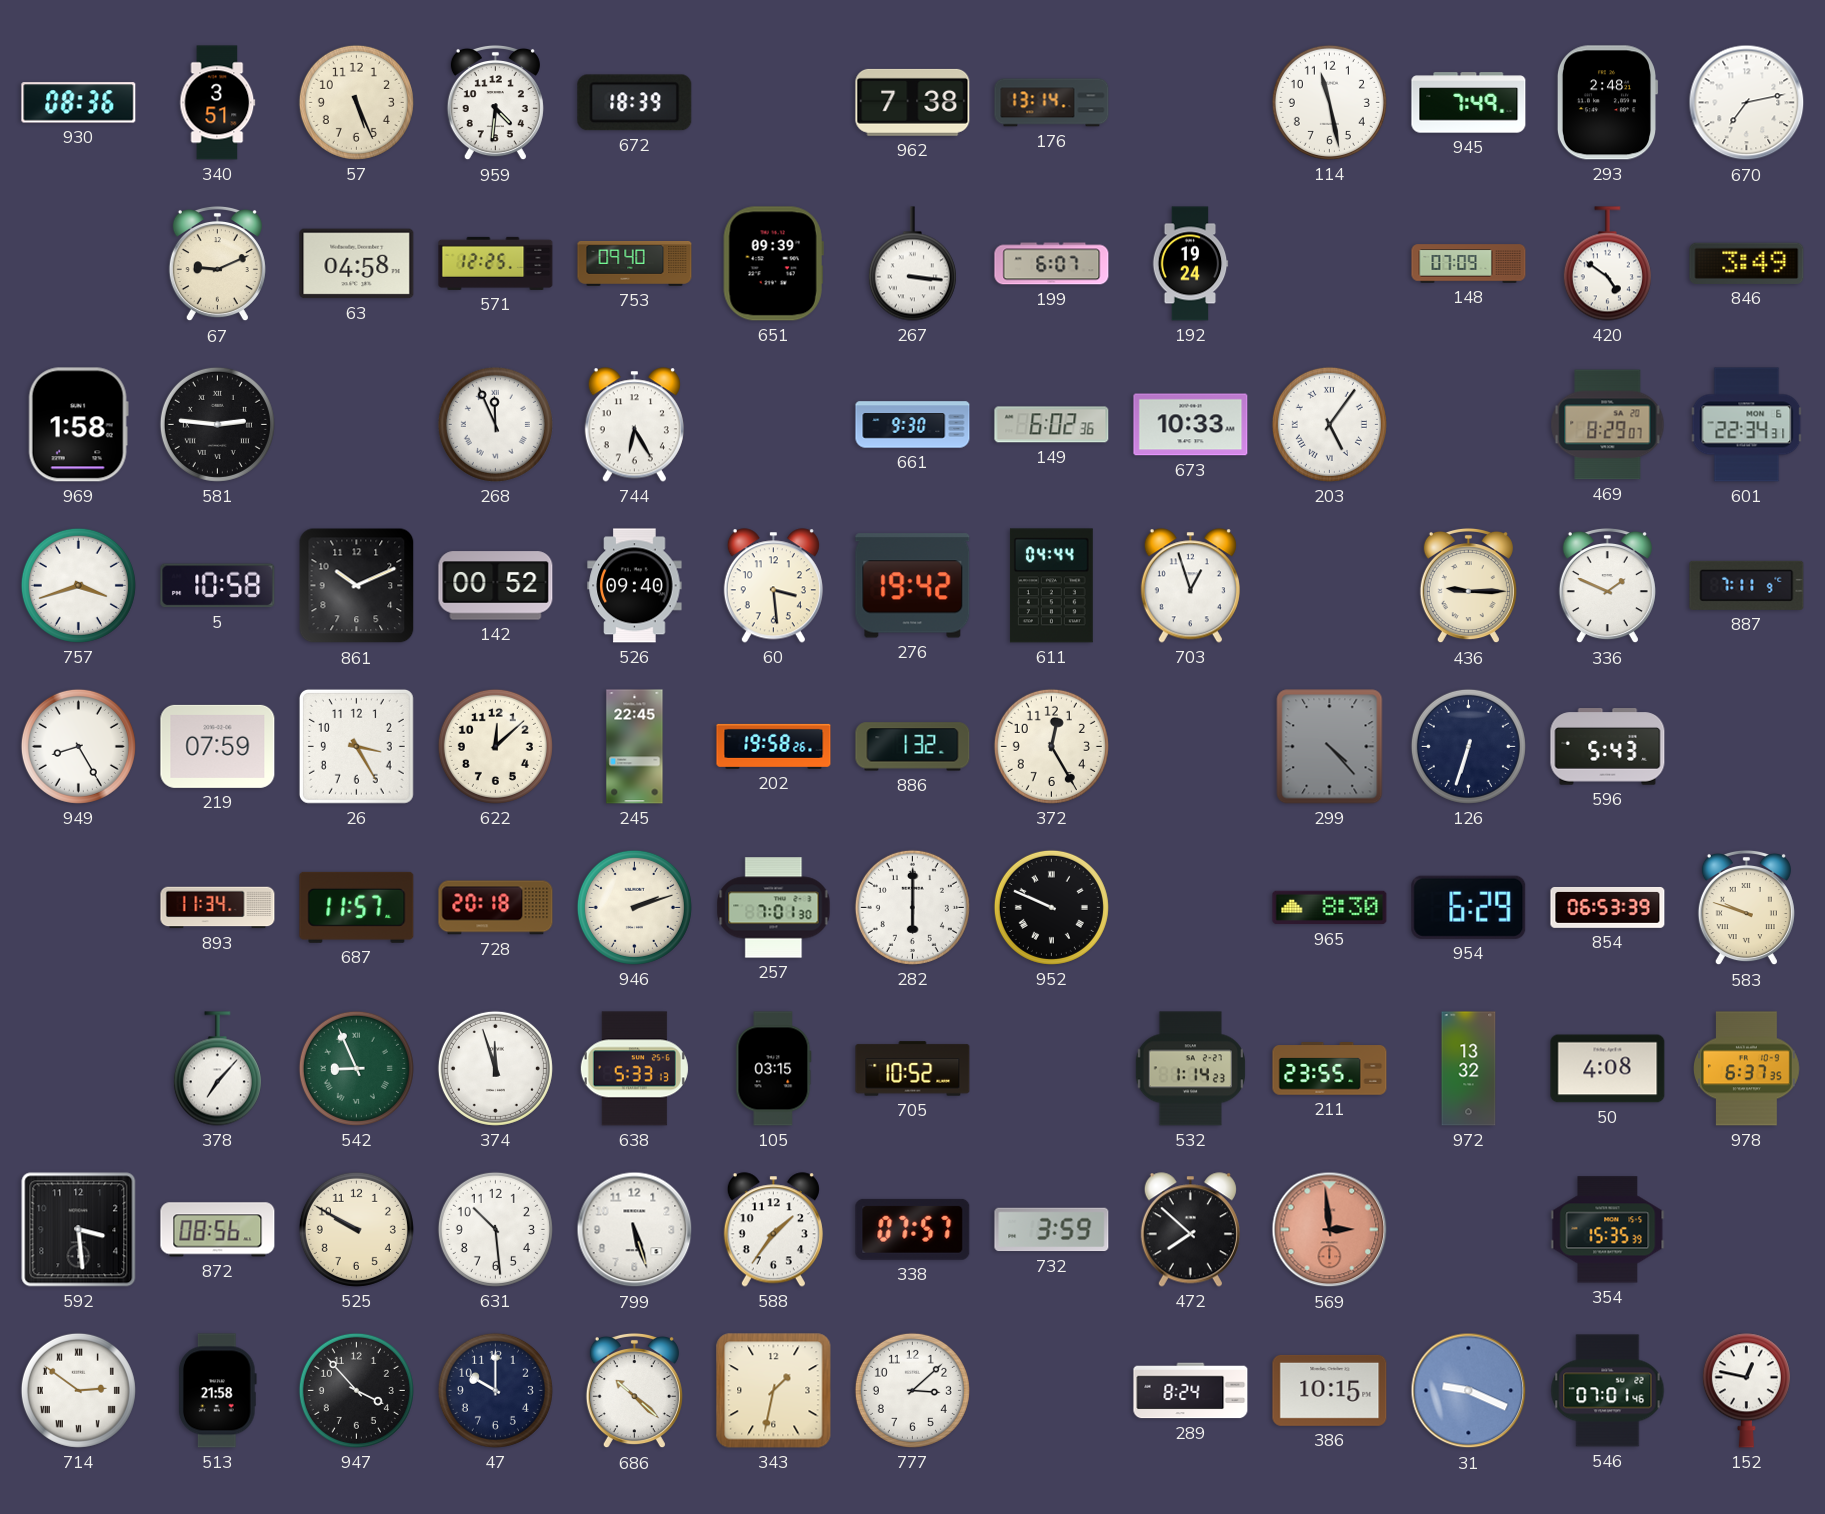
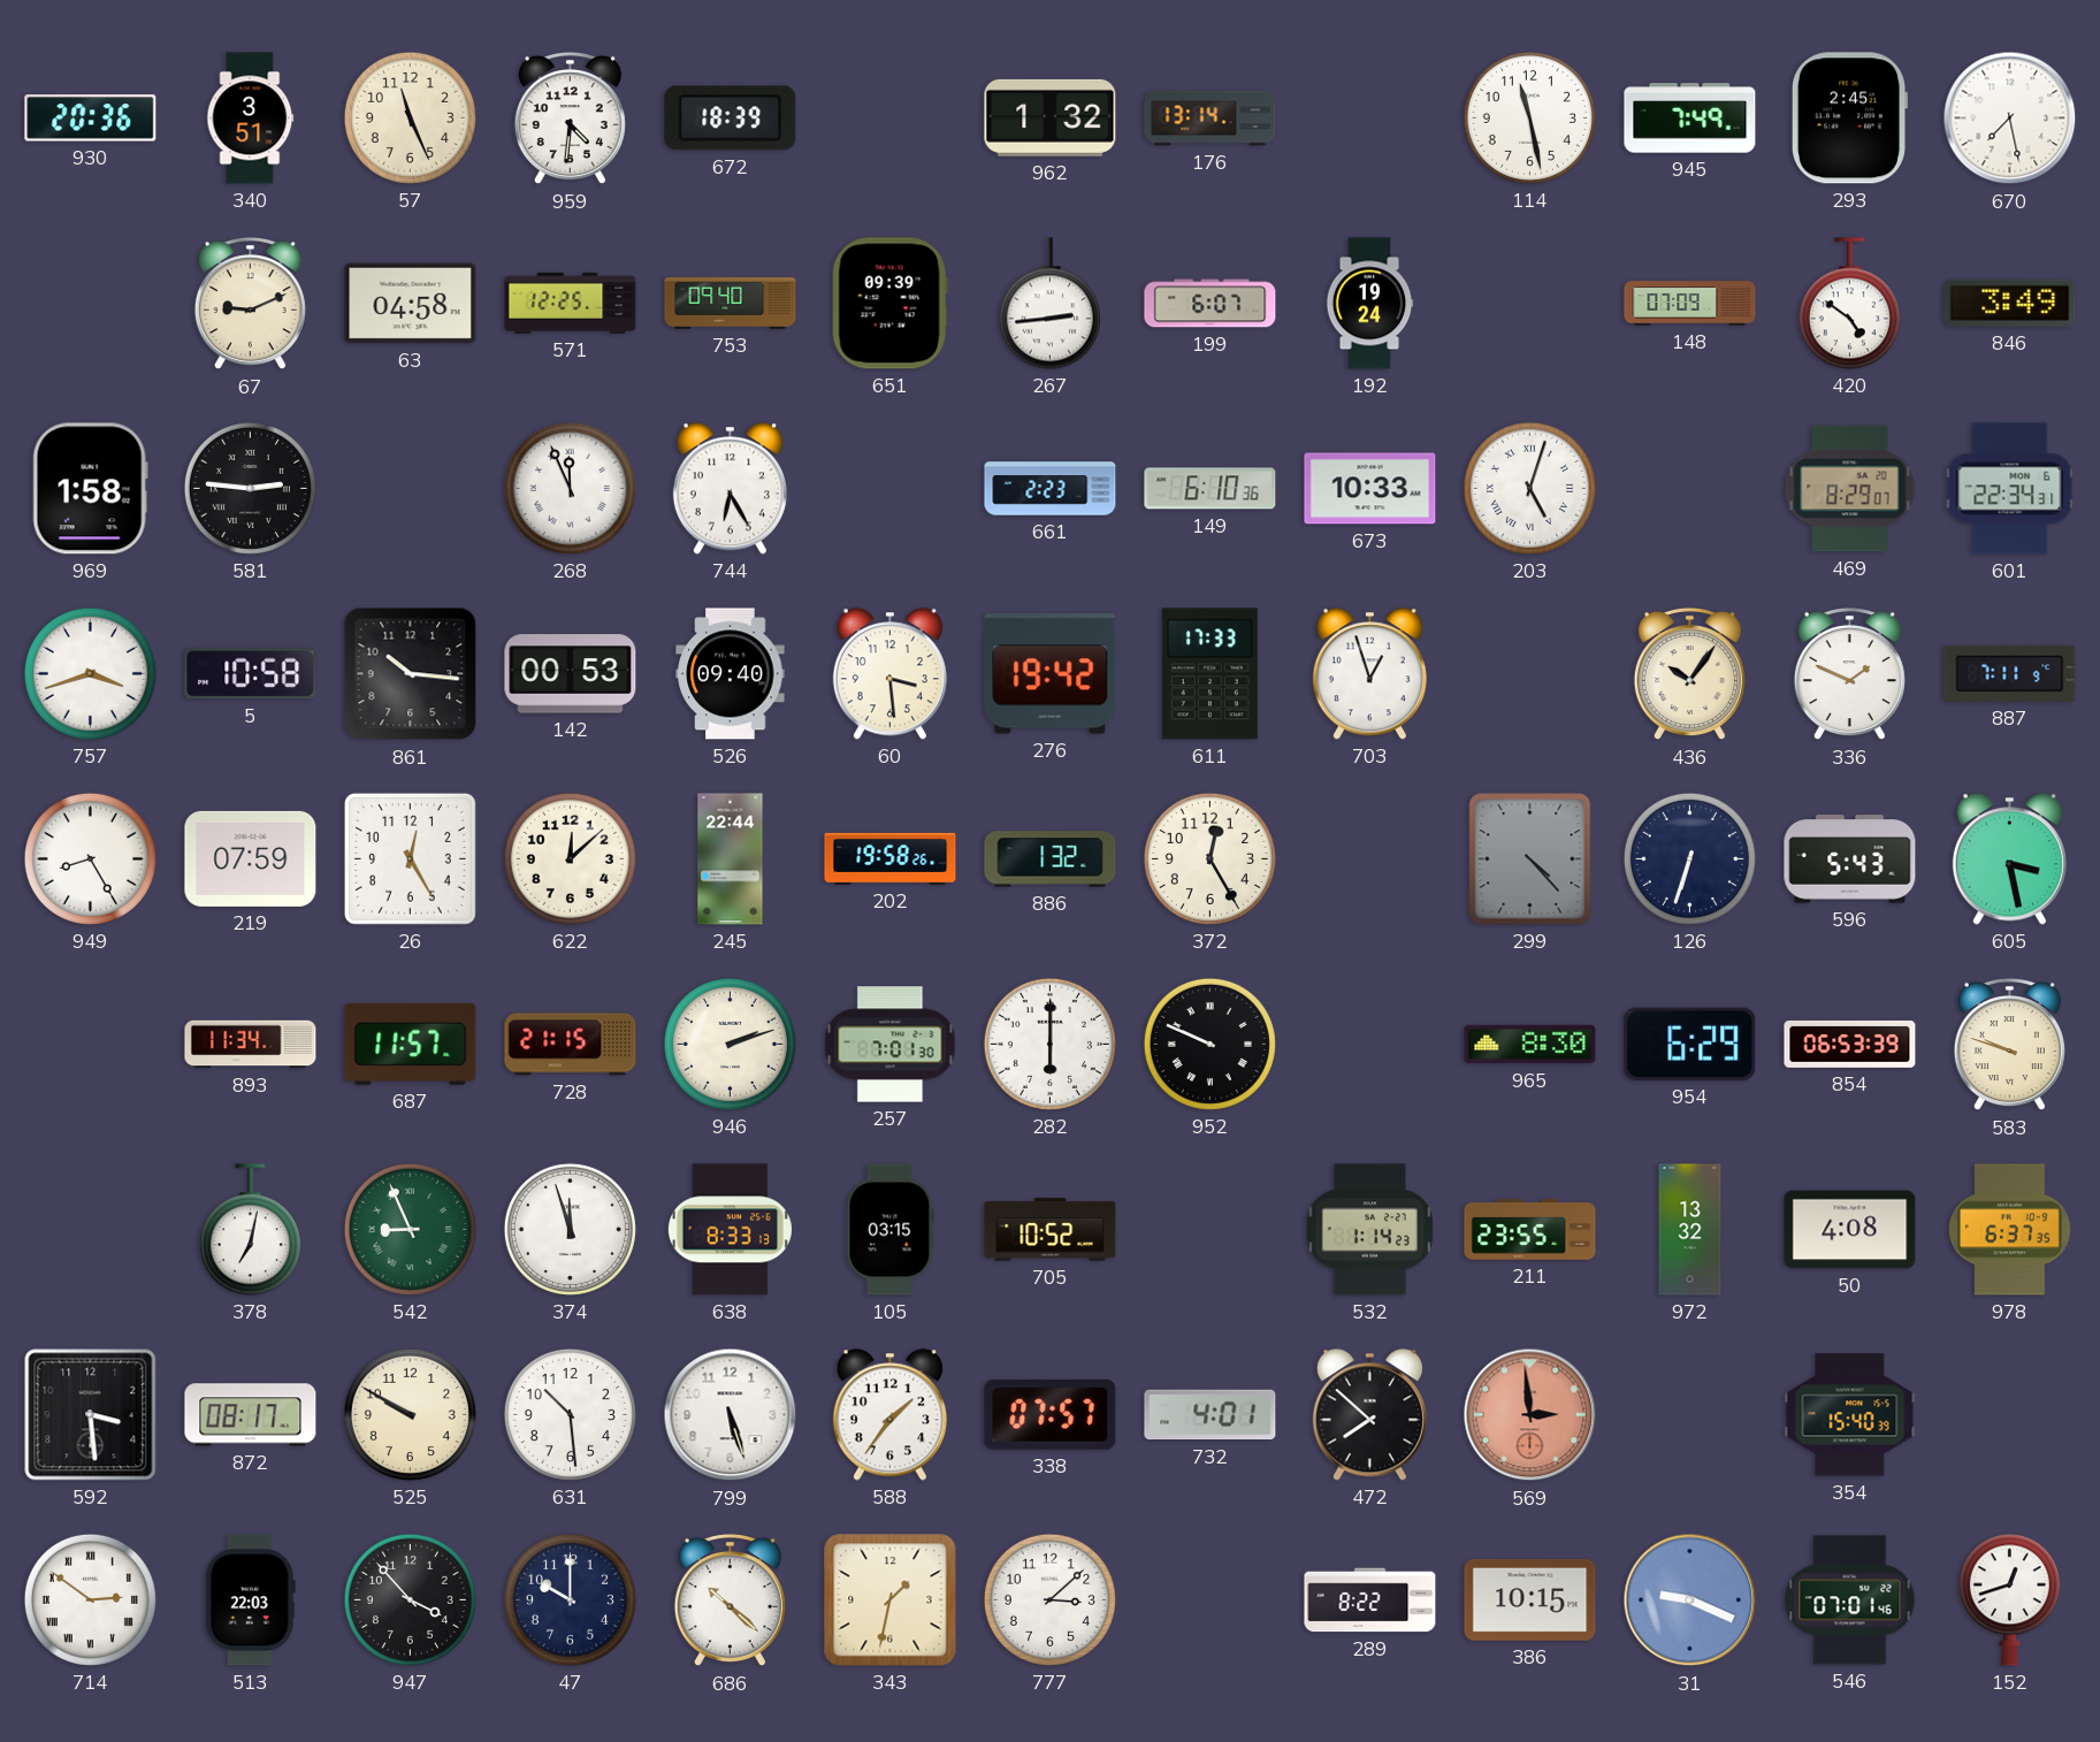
930: 08:36 -> 20:36
57: 5:26 -> 11:26
962: 7:38 -> 1:32
293: 2:48 -> 2:45
670: 7:13 -> 7:28
267: 3:16 -> 2:44
661: 9:30 -> 2:23
149: 6:02 -> 6:10
203: 5:06 -> 5:03
861: 10:11 -> 10:16
142: 00:52 -> 00:53
611: 04:44 -> 17:33
436: 9:15 -> 10:06
26: 3:25 -> 12:25
245: 22:45 -> 22:44
605: none -> 3:28
728: 20:18 -> 21:15
378: 7:07 -> 7:02
638: 5:33 -> 8:33
872: 08:56 -> 08:17
732: 3:59 -> 4:01
354: 15:35 -> 15:40
513: 21:58 -> 22:03
289: 8:24 -> 8:22
152: 12:47 -> 12:42
